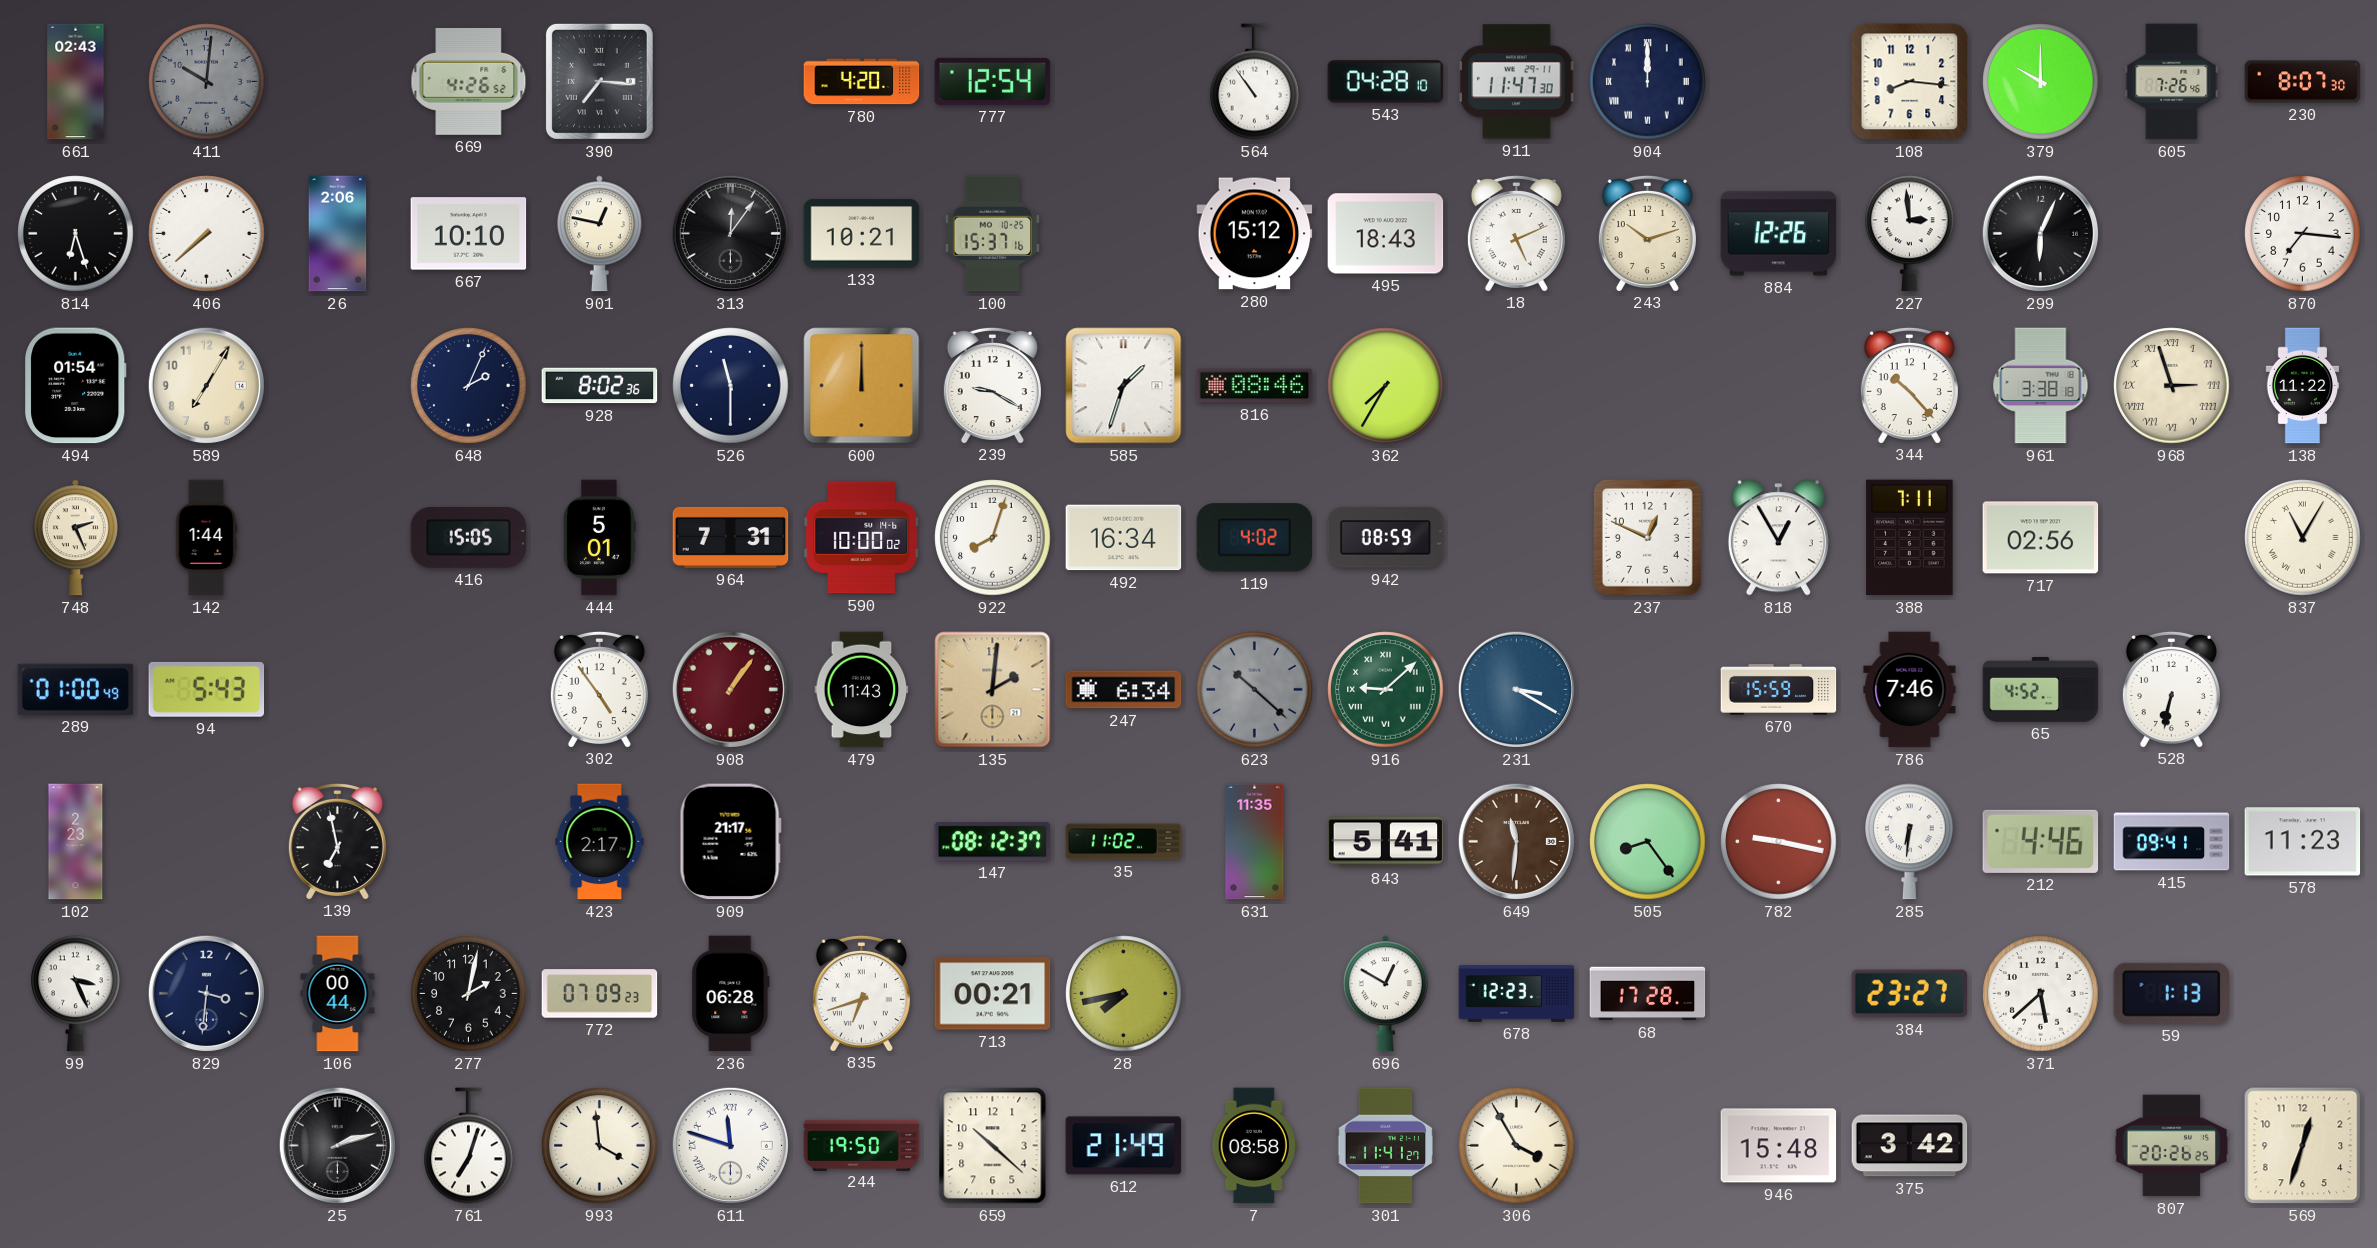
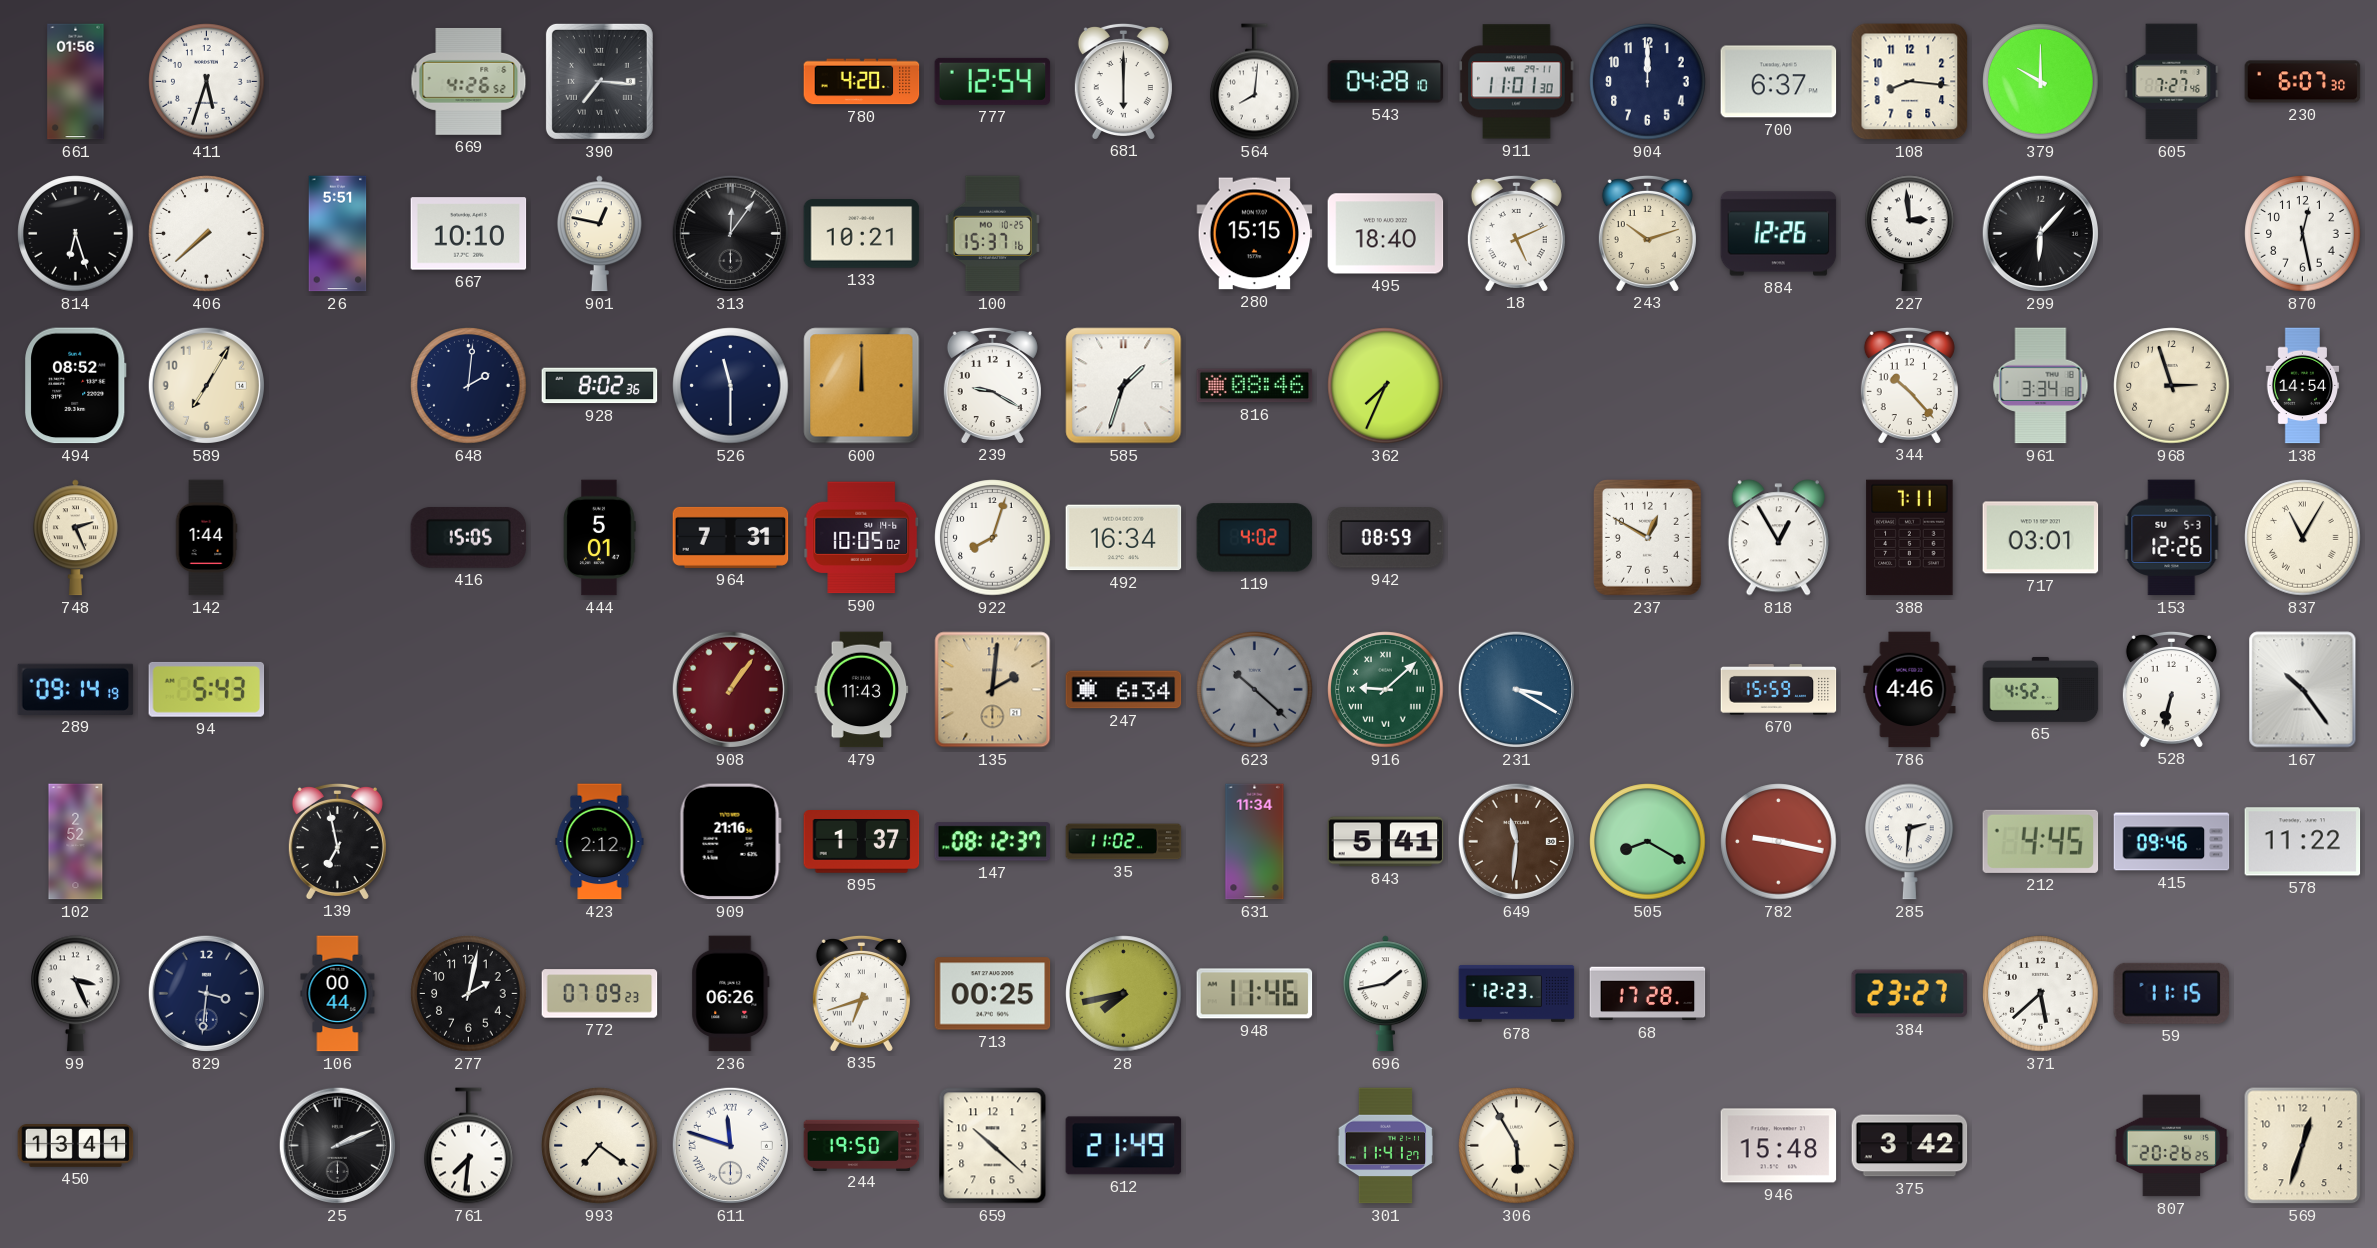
661: 02:43 -> 01:56
411: 10:01 -> 5:33
411 dial: grey -> white
681: none -> 6:00
564: 10:54 -> 8:01
911: 11:47 -> 11:01
904 numerals: Roman -> Arabic
700: none -> 6:37
605: 7:26 -> 7:27
230: 8:07 -> 6:07
26: 2:06 -> 5:51
280: 15:12 -> 15:15
495: 18:43 -> 18:40
299: 6:04 -> 6:07
870: 7:16 -> 12:28
494: 01:54 -> 08:52
648: 2:04 -> 2:01
362: 7:35 -> 7:34
961: 3:38 -> 3:34
968 numerals: Roman -> Arabic
138: 11:22 -> 14:54
590: 10:00 -> 10:05
237: 12:49 -> 12:50
717: 02:56 -> 03:01
153: none -> 12:26
289: 01:00 -> 09:14
302: 4:54 -> none
786: 7:46 -> 4:46
167: none -> 10:24
102: 2:23 -> 2:52
423: 2:17 -> 2:12
909: 21:17 -> 21:16
895: none -> 1:37
631: 11:35 -> 11:34
505: 8:24 -> 8:20
285: 6:31 -> 2:31
212: 4:46 -> 4:45
415: 09:41 -> 09:46
578: 11:23 -> 11:22
236: 06:28 -> 06:26
713: 00:21 -> 00:25
948: none -> 11:46
696: 12:50 -> 1:43
59: 1:13 -> 11:15
450: none -> 13:41
25: 2:12 -> 2:11
761: 7:03 -> 7:31
993: 3:59 -> 7:21
7: 08:58 -> none
306: 3:55 -> 5:55
